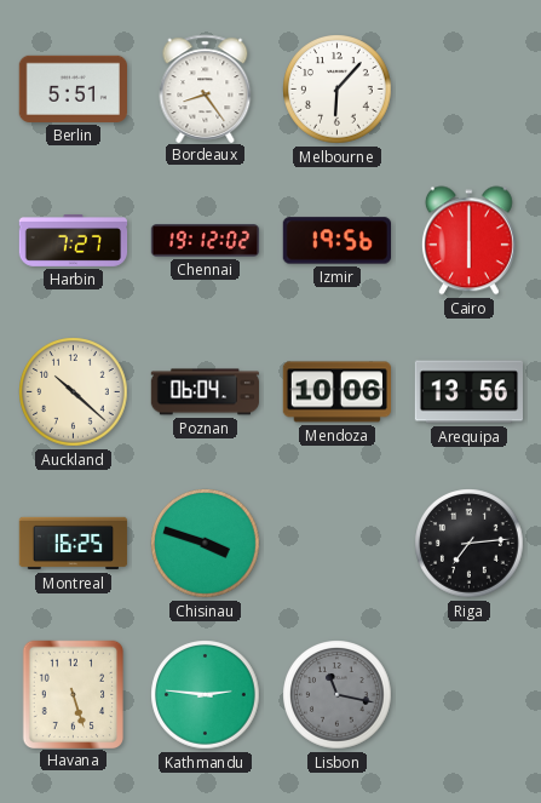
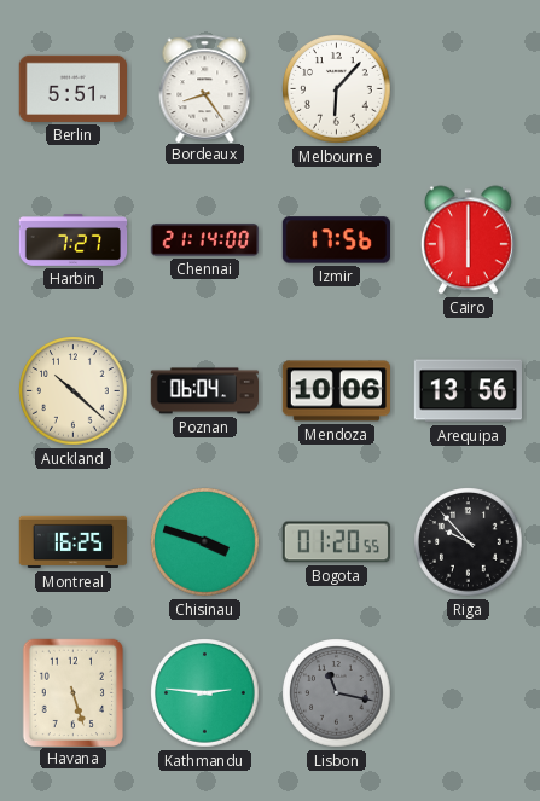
Chennai: 19:12 -> 21:14
Izmir: 19:56 -> 17:56
Bogota: none -> 01:20
Riga: 7:14 -> 9:53
